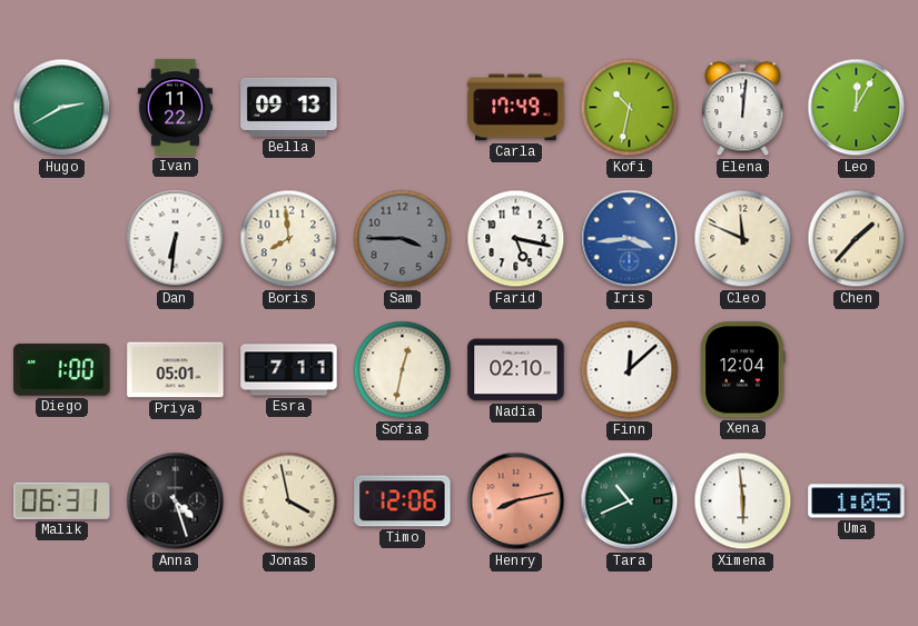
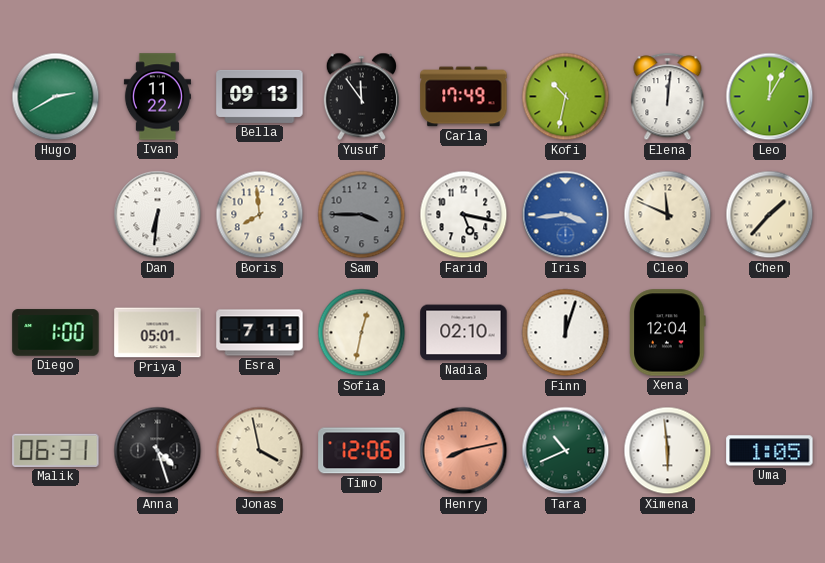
Yusuf: none -> 11:54
Finn: 12:08 -> 12:03
